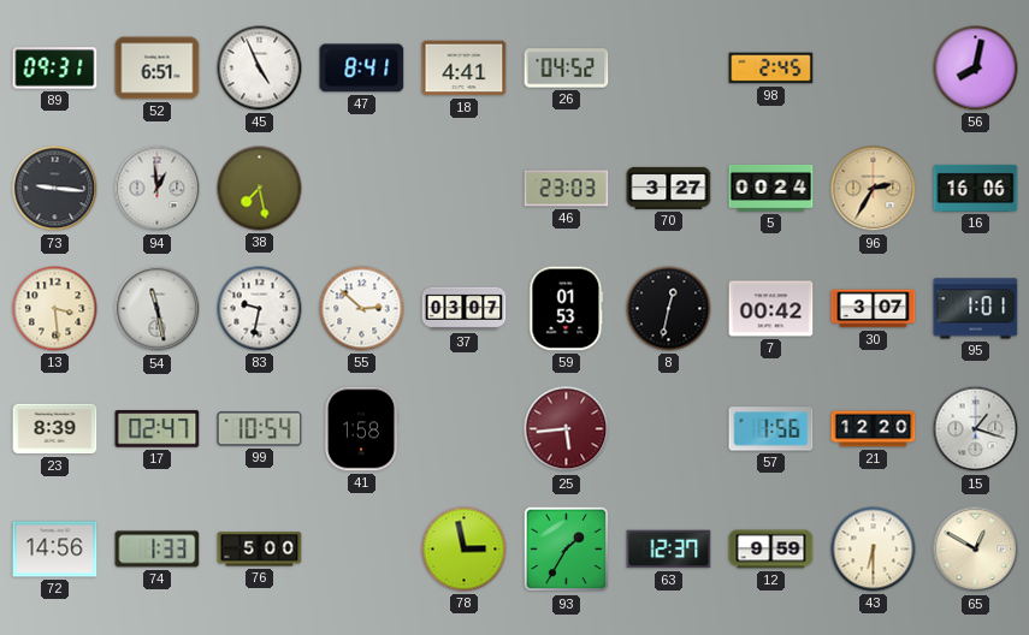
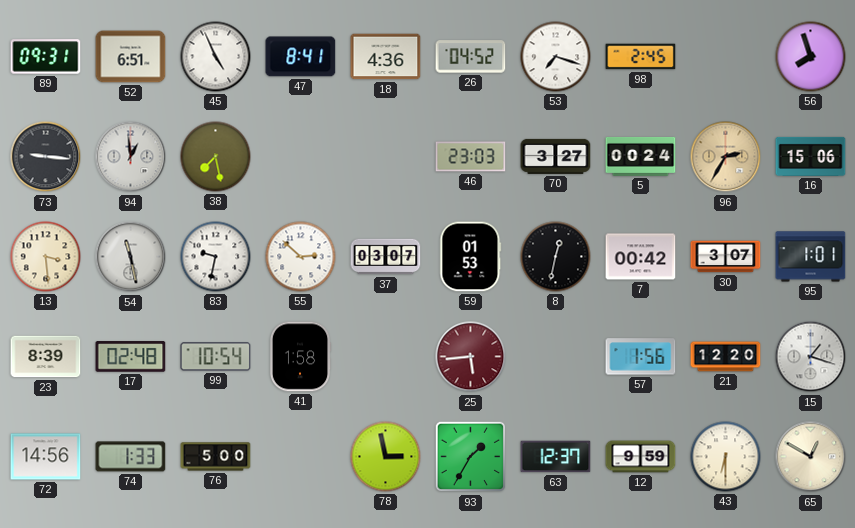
18: 4:41 -> 4:36
53: none -> 7:18
56: 8:02 -> 7:57
16: 16:06 -> 15:06
17: 02:47 -> 02:48
